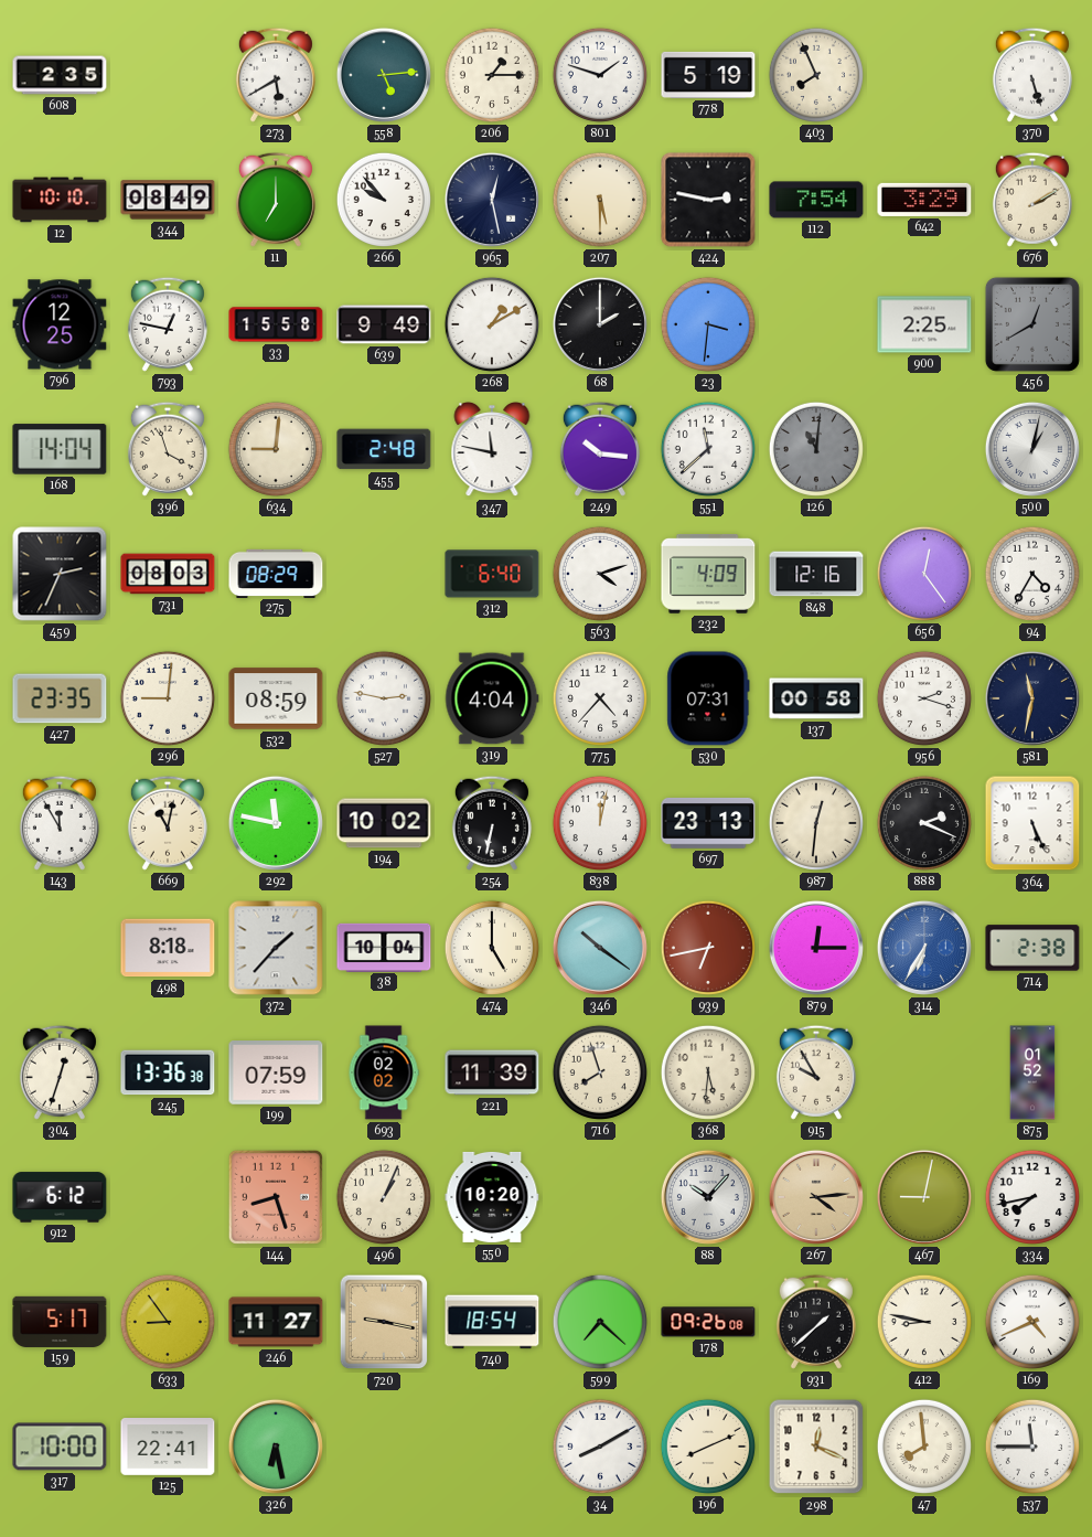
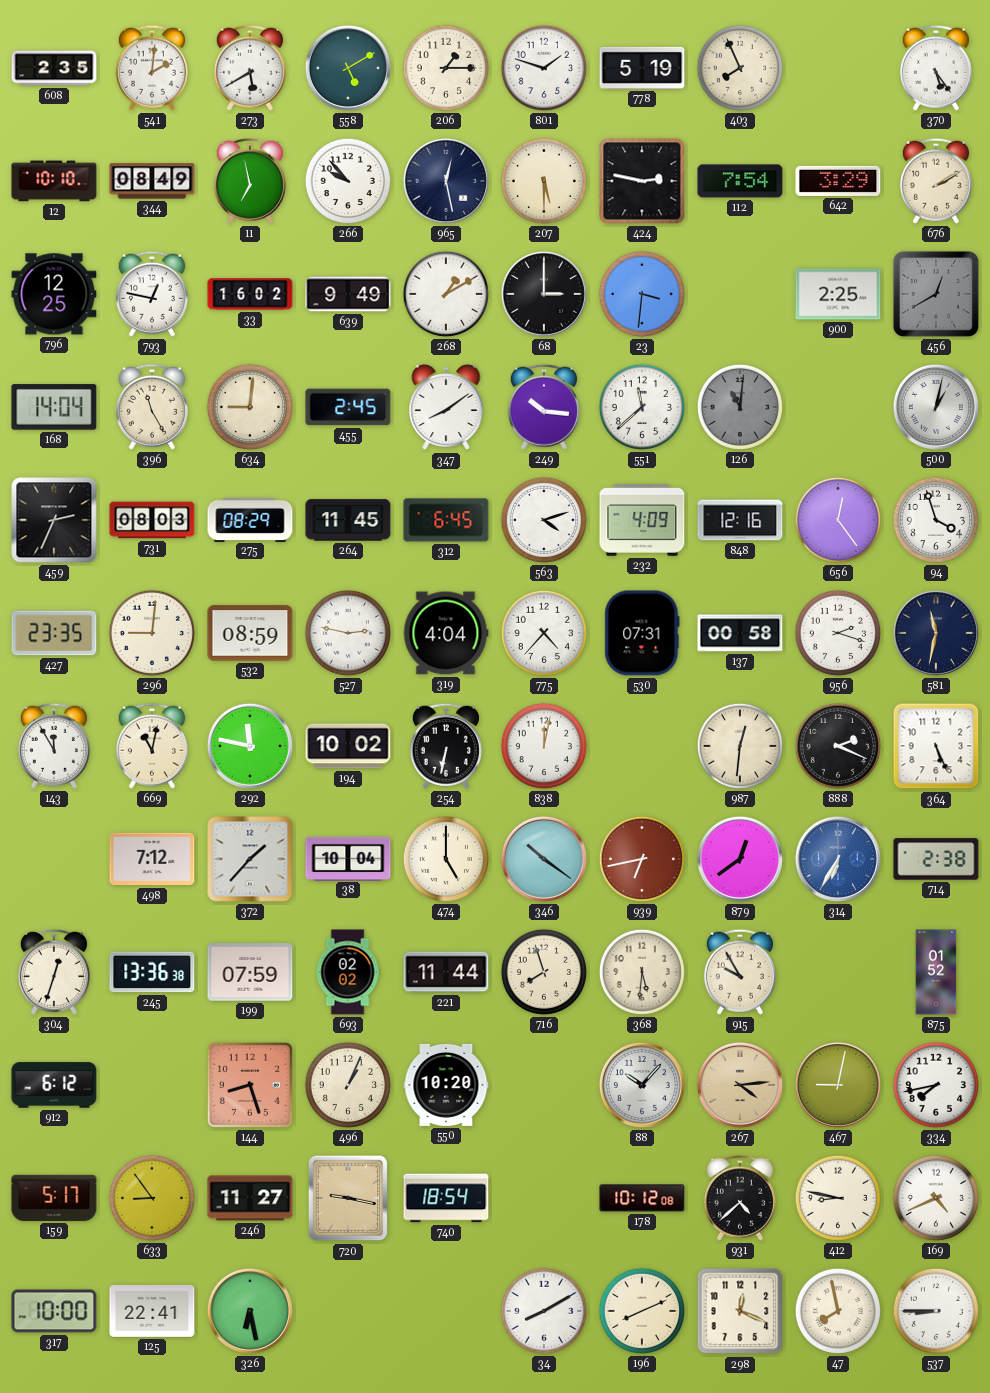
541: none -> 2:01
558: 5:14 -> 5:10
370: 5:27 -> 5:24
11: 7:00 -> 6:58
33: 15:58 -> 16:02
68: 2:00 -> 3:00
396: 3:57 -> 11:25
455: 2:48 -> 2:45
347: 11:47 -> 8:09
264: none -> 11:45
312: 6:40 -> 6:45
94: 4:35 -> 3:57
697: 23:13 -> none
498: 8:18 -> 7:12
879: 12:15 -> 12:39
221: 11:39 -> 11:44
599: 7:22 -> none
178: 09:26 -> 10:12
931: 1:38 -> 4:38
47: 7:59 -> 7:58
537: 11:45 -> 8:45
